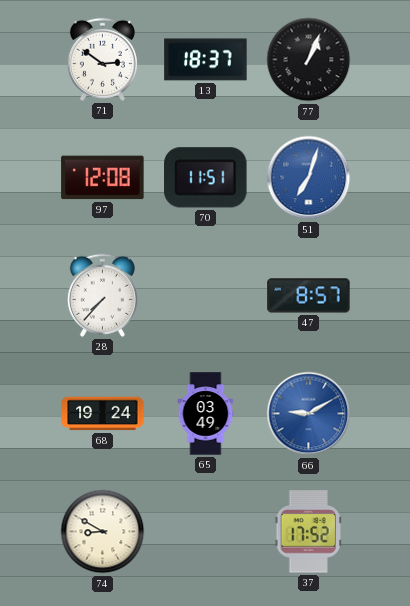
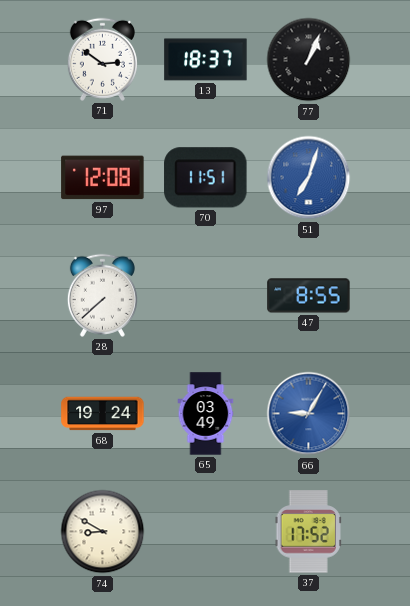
28: 7:37 -> 7:38
47: 8:57 -> 8:55
66: 9:10 -> 9:05
